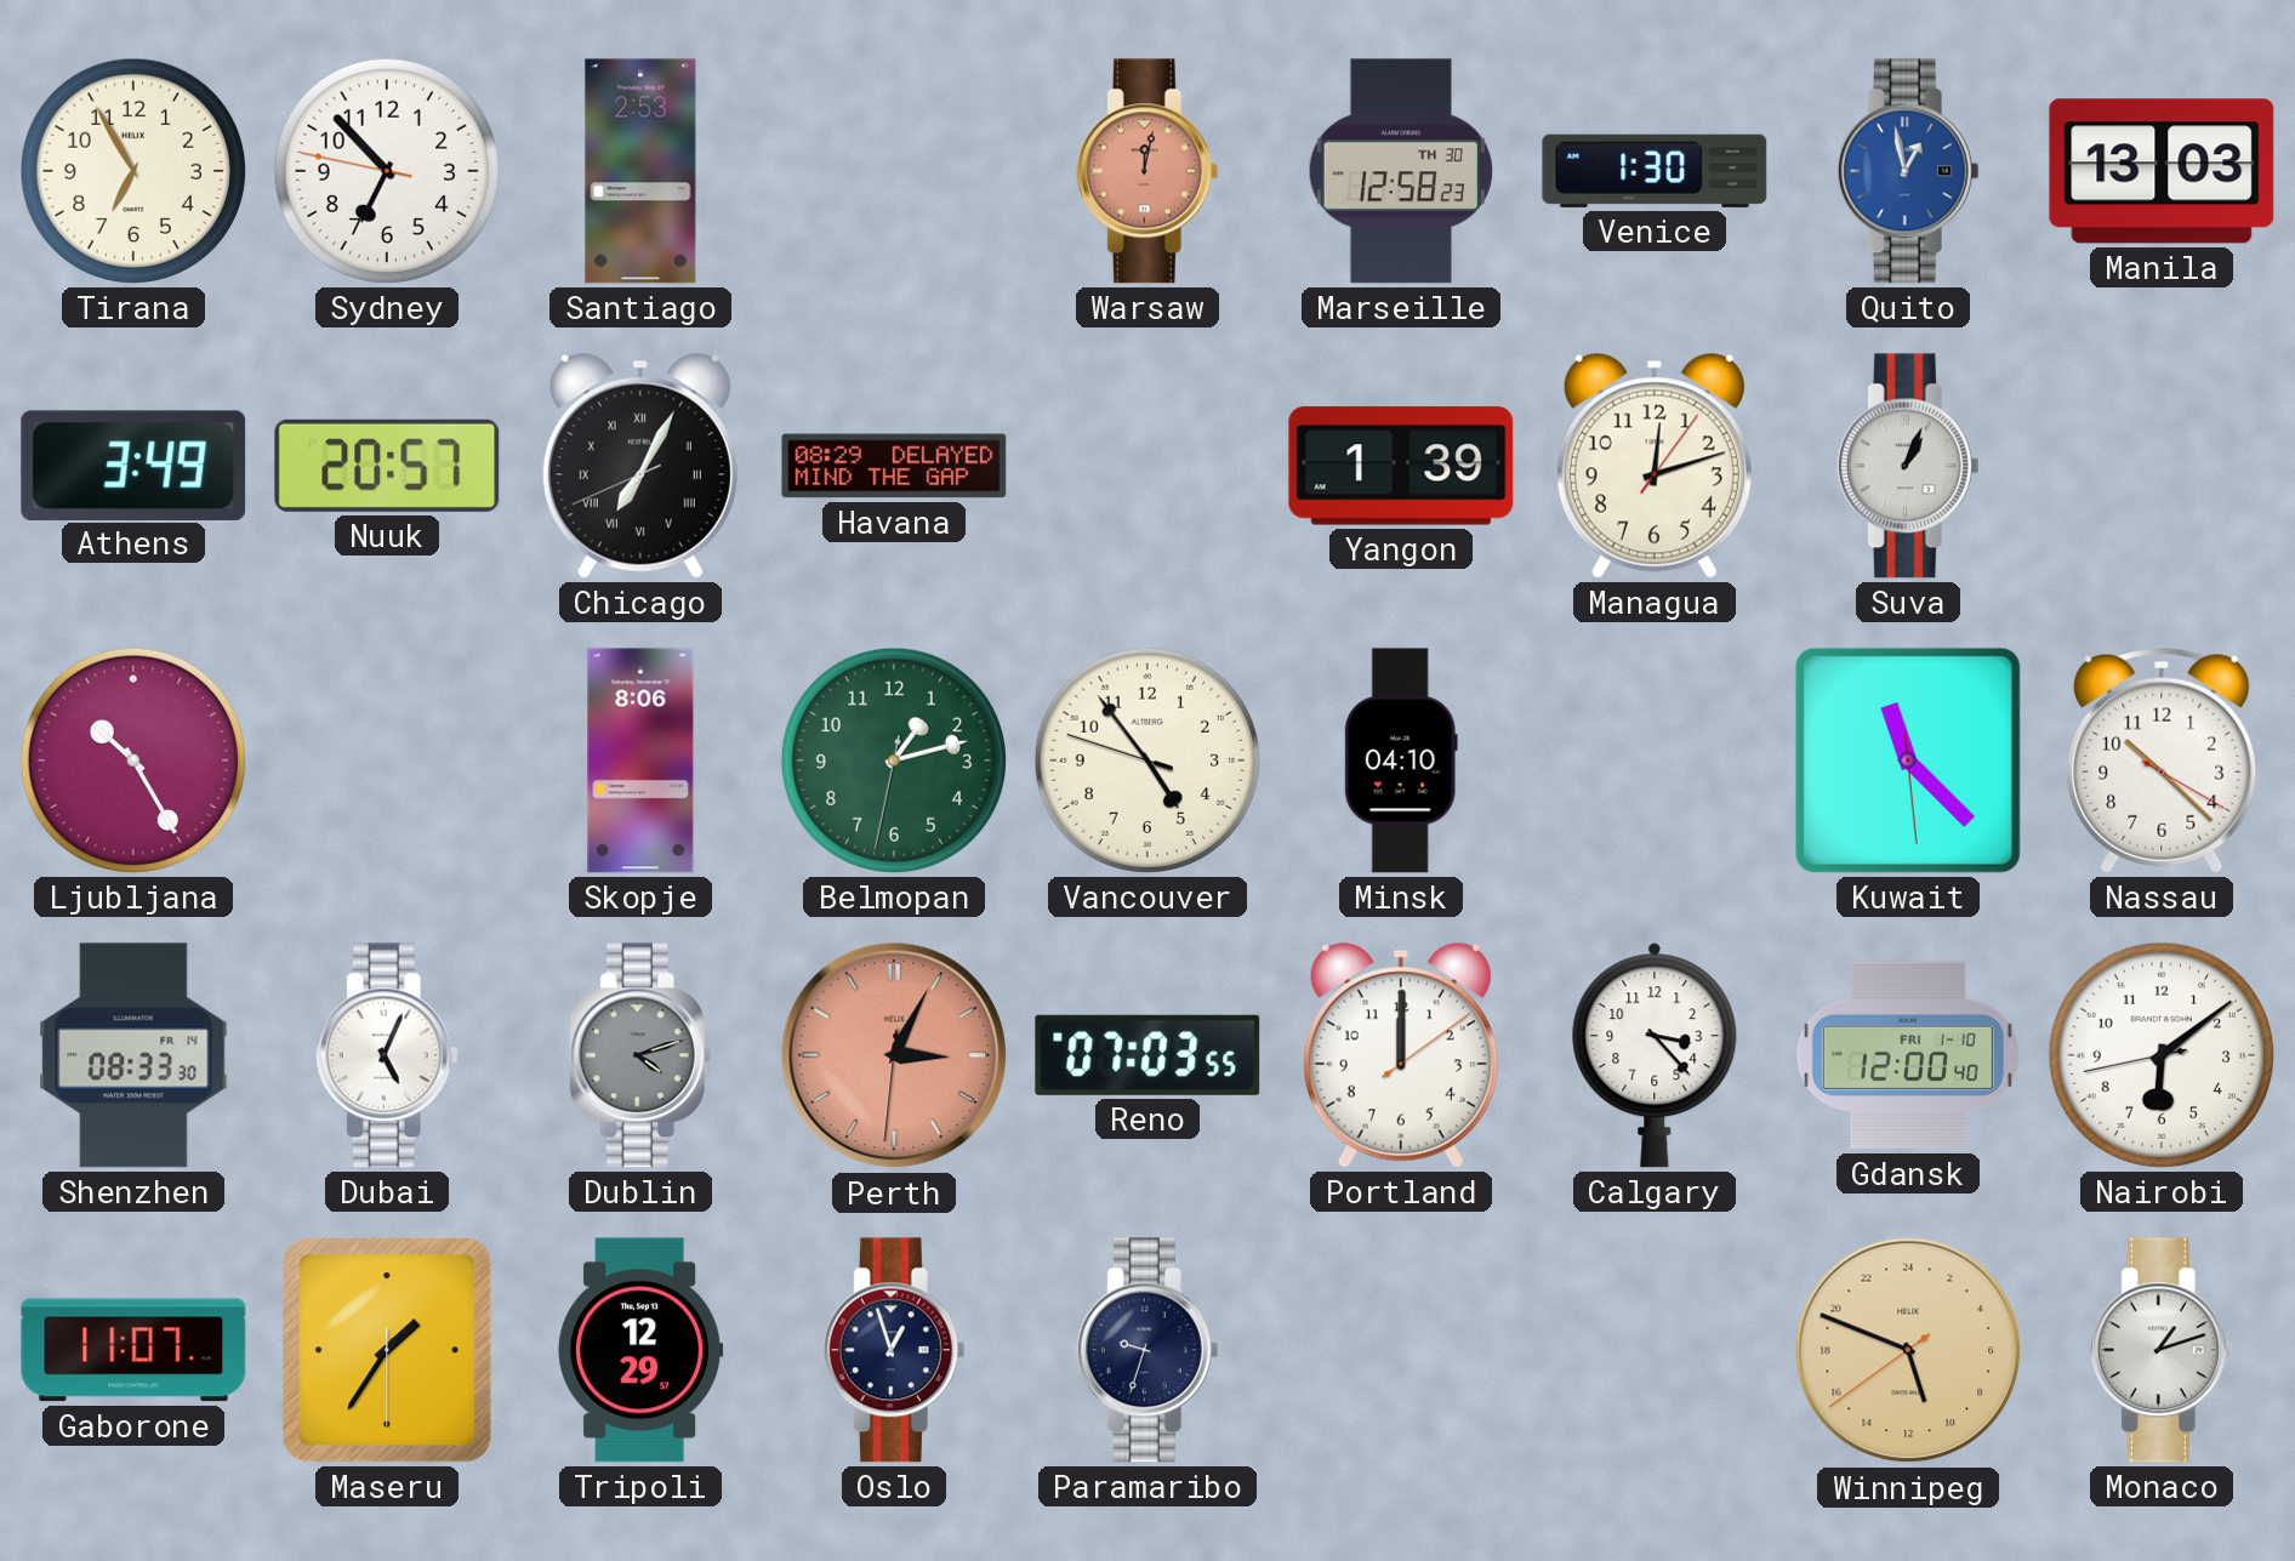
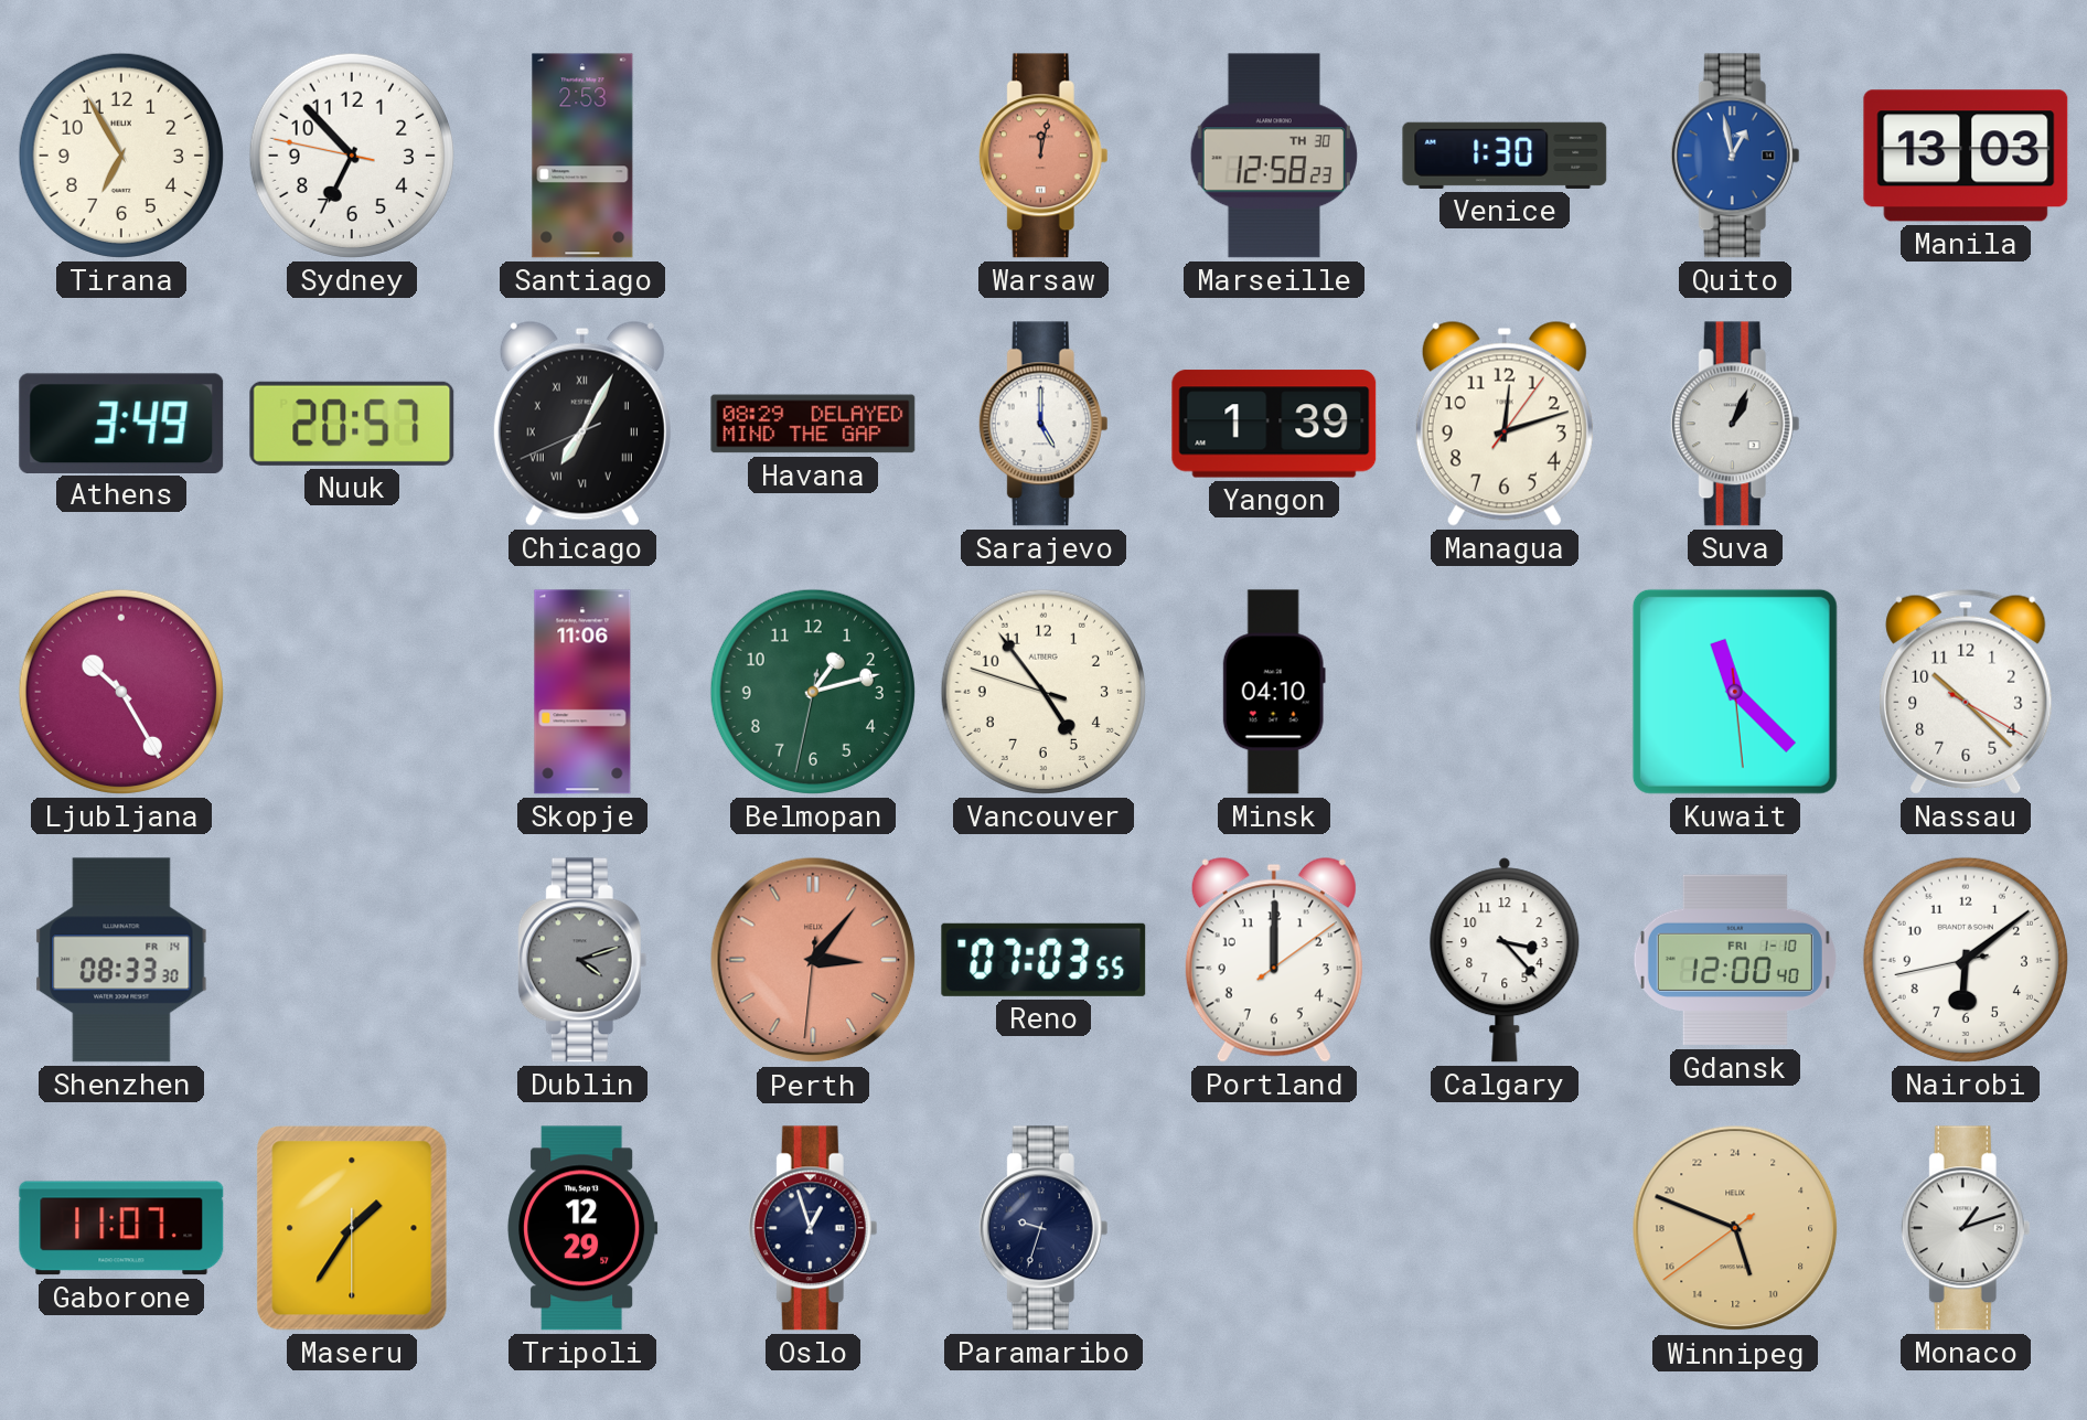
Sarajevo: none -> 5:00
Skopje: 8:06 -> 11:06
Dubai: 5:04 -> none
Perth: 3:04 -> 3:06
